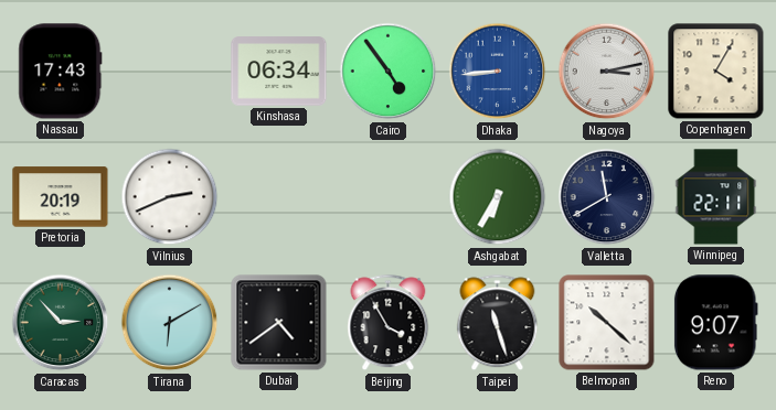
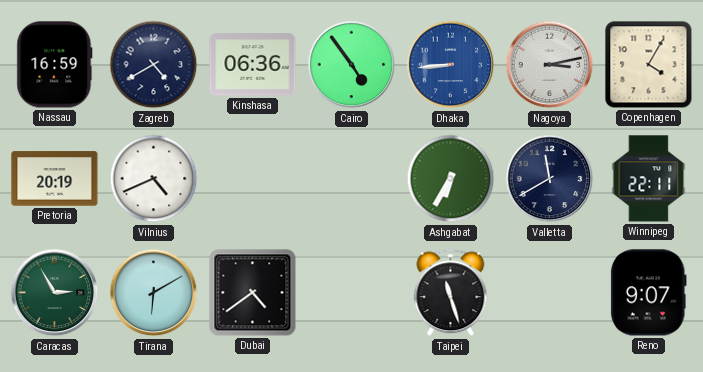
Nassau: 17:43 -> 16:59
Zagreb: none -> 4:40
Kinshasa: 06:34 -> 06:36
Vilnius: 2:41 -> 4:41
Caracas: 2:53 -> 2:55
Beijing: 3:55 -> none
Belmopan: 10:22 -> none
